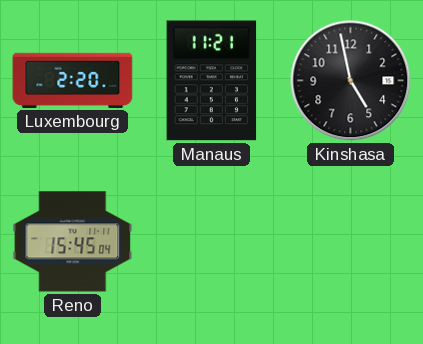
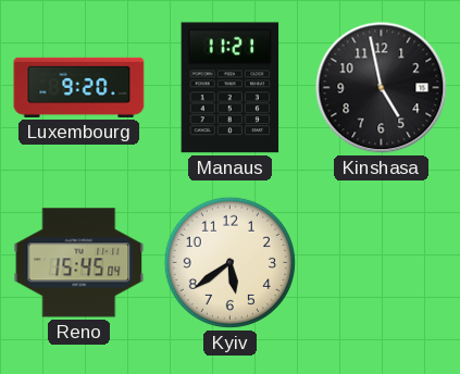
Luxembourg: 2:20 -> 9:20
Kyiv: none -> 5:39
